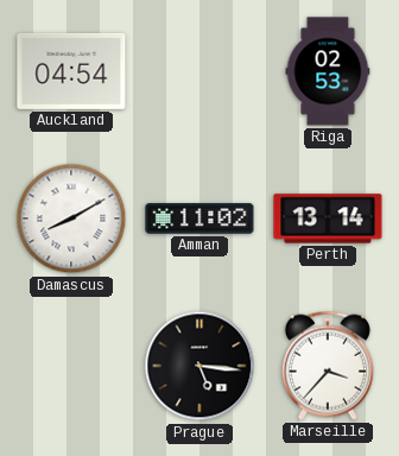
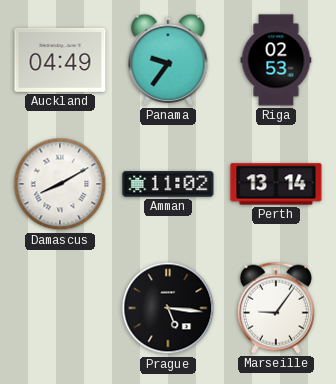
Auckland: 04:54 -> 04:49
Panama: none -> 9:36
Marseille: 3:37 -> 9:06
